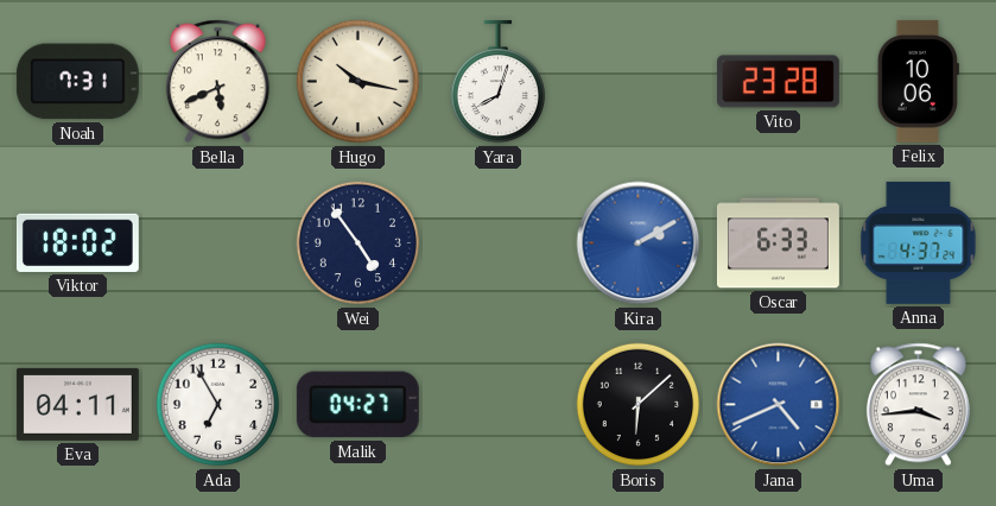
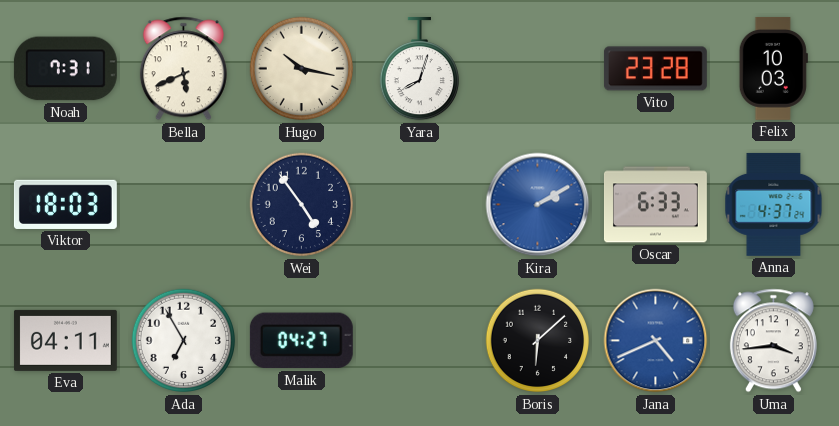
Felix: 10:06 -> 10:03
Viktor: 18:02 -> 18:03
